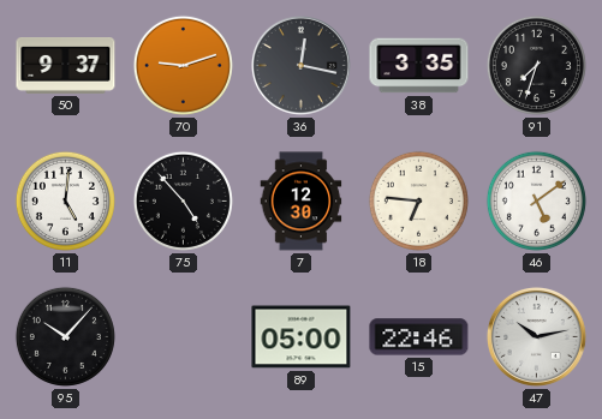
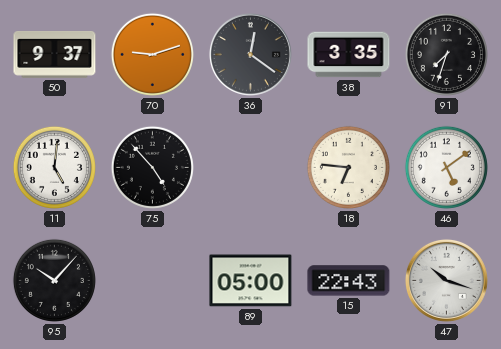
36: 12:17 -> 12:21
7: 12:30 -> none
15: 22:46 -> 22:43
47: 10:13 -> 10:18
